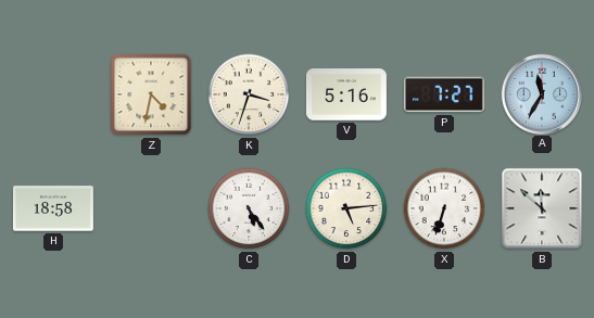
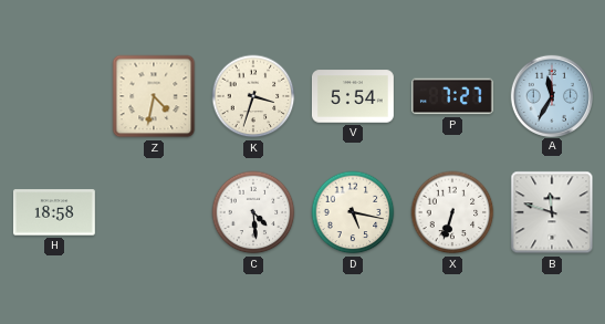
V: 5:16 -> 5:54
C: 5:24 -> 4:29
D: 5:14 -> 5:17
B: 11:52 -> 11:48
